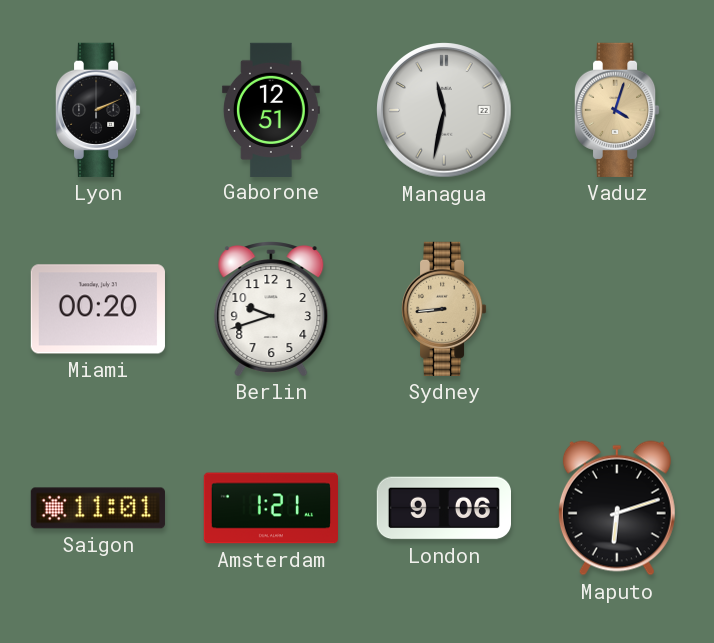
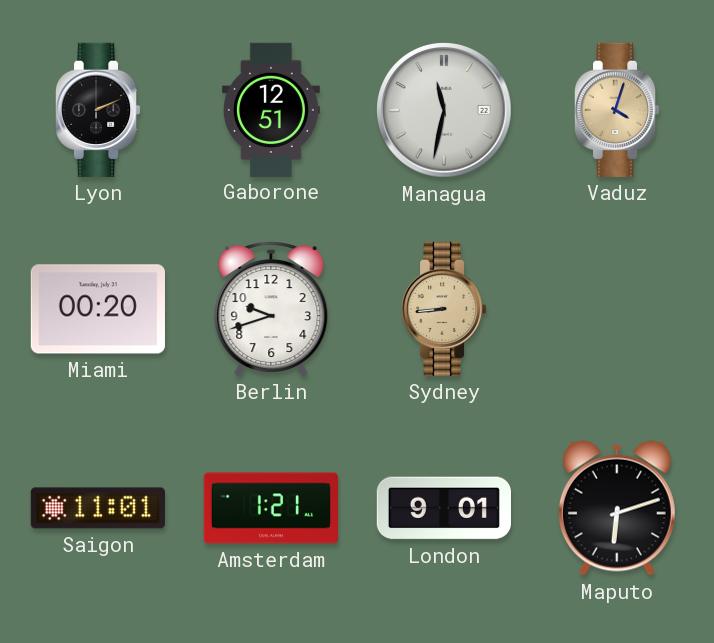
London: 9:06 -> 9:01
